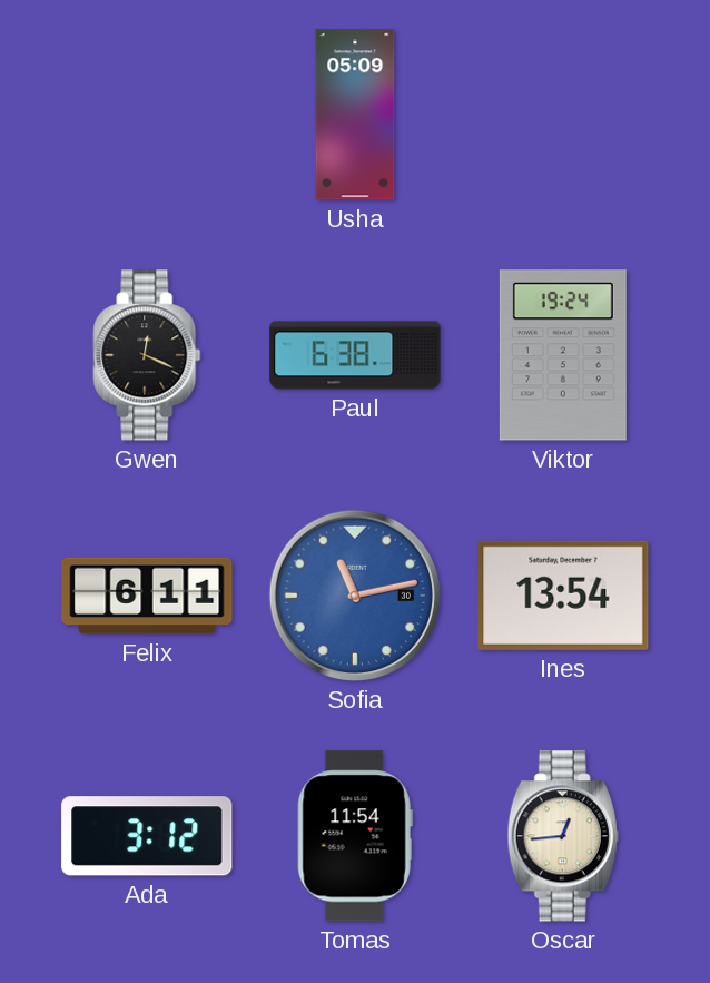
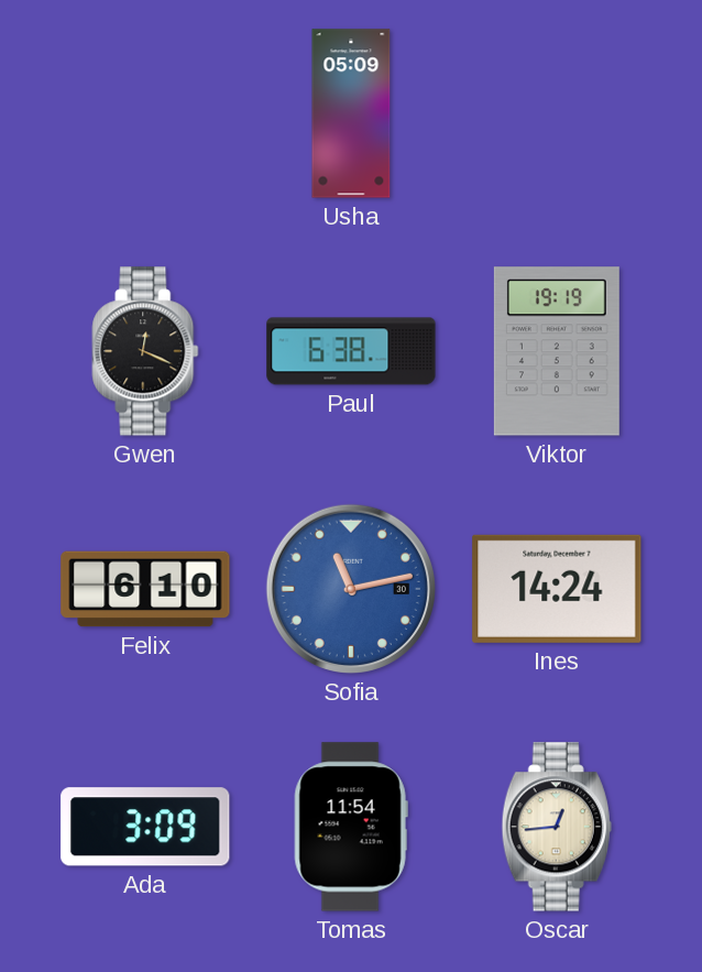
Viktor: 19:24 -> 19:19
Felix: 6:11 -> 6:10
Ines: 13:54 -> 14:24
Ada: 3:12 -> 3:09
